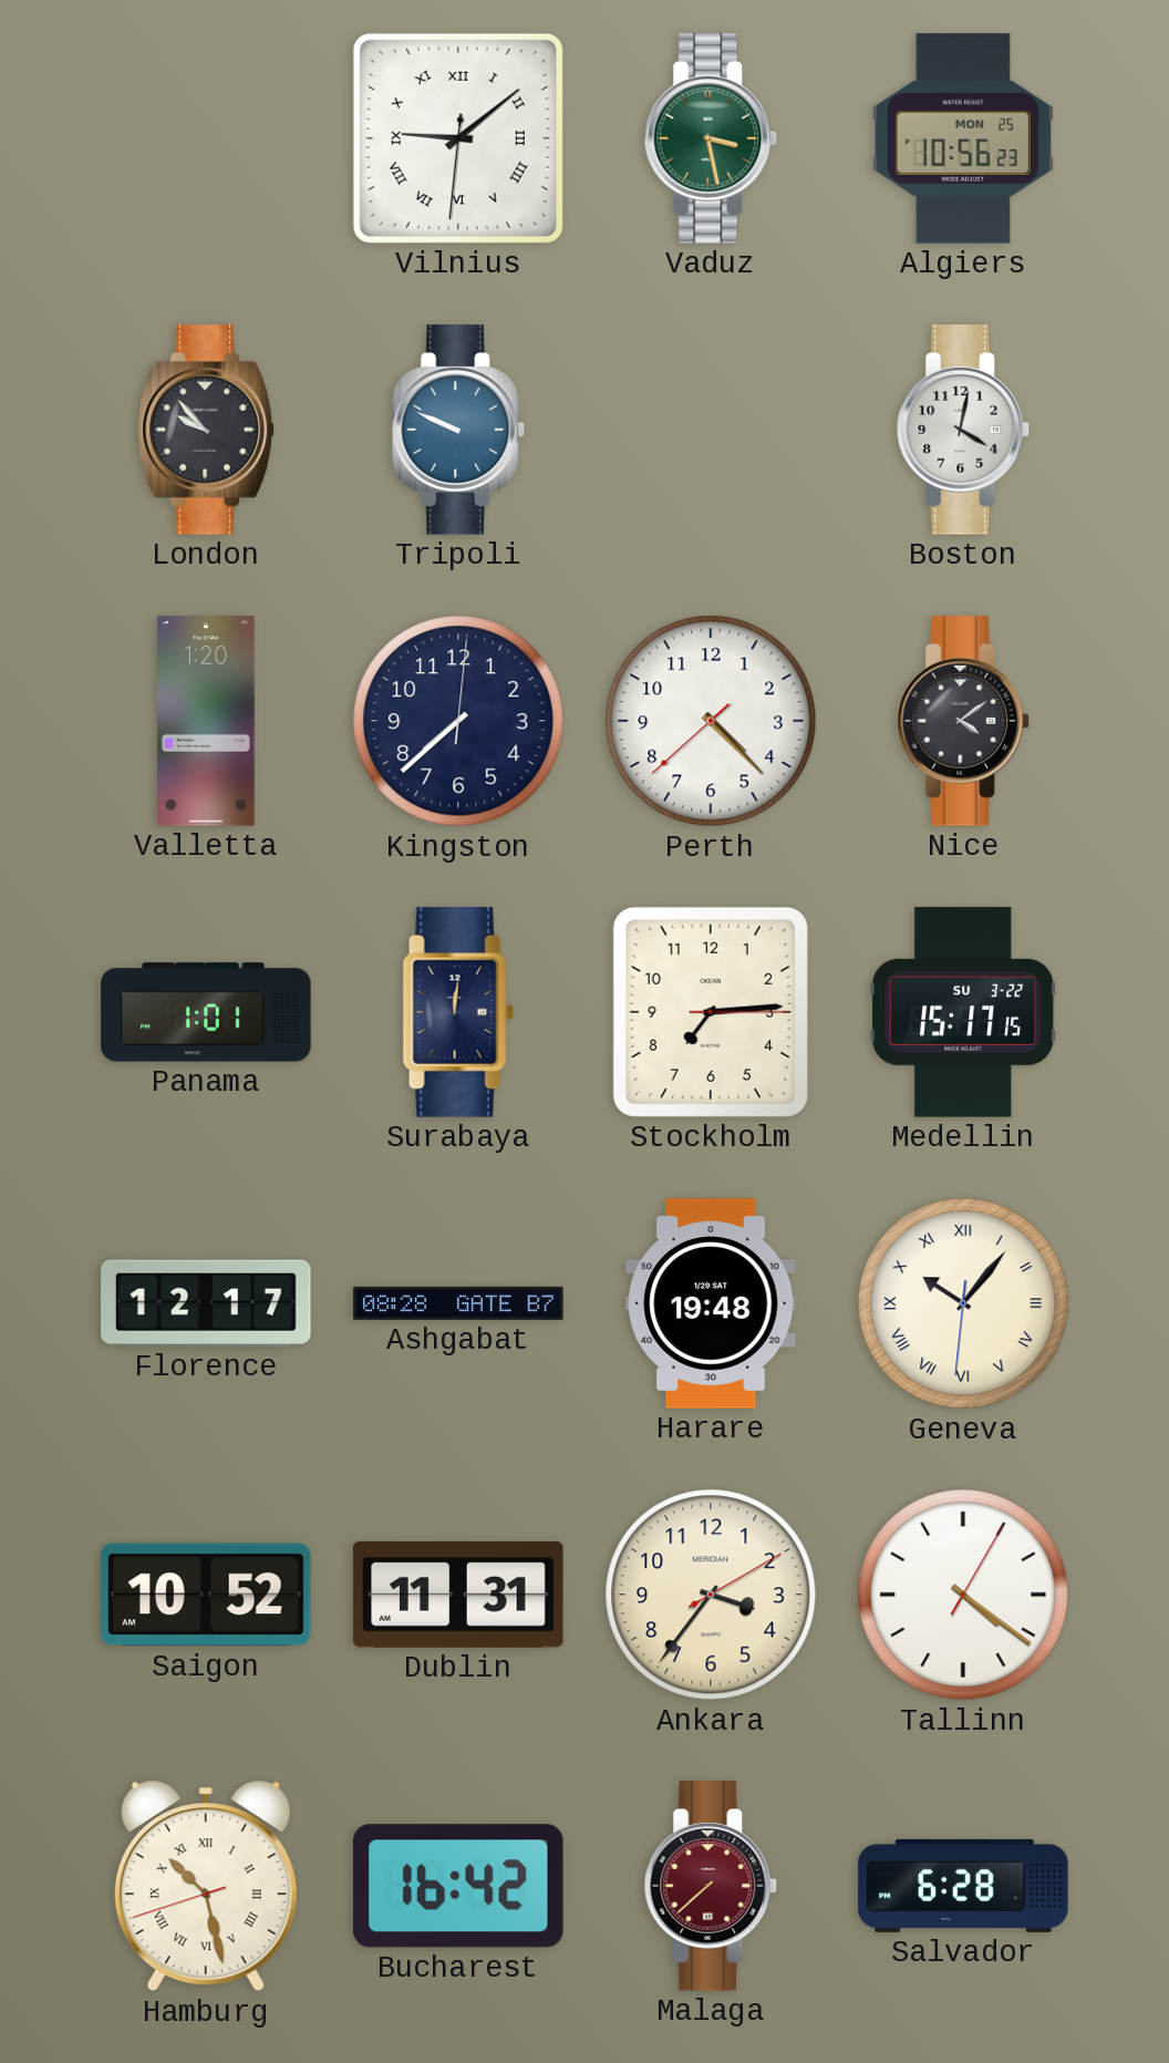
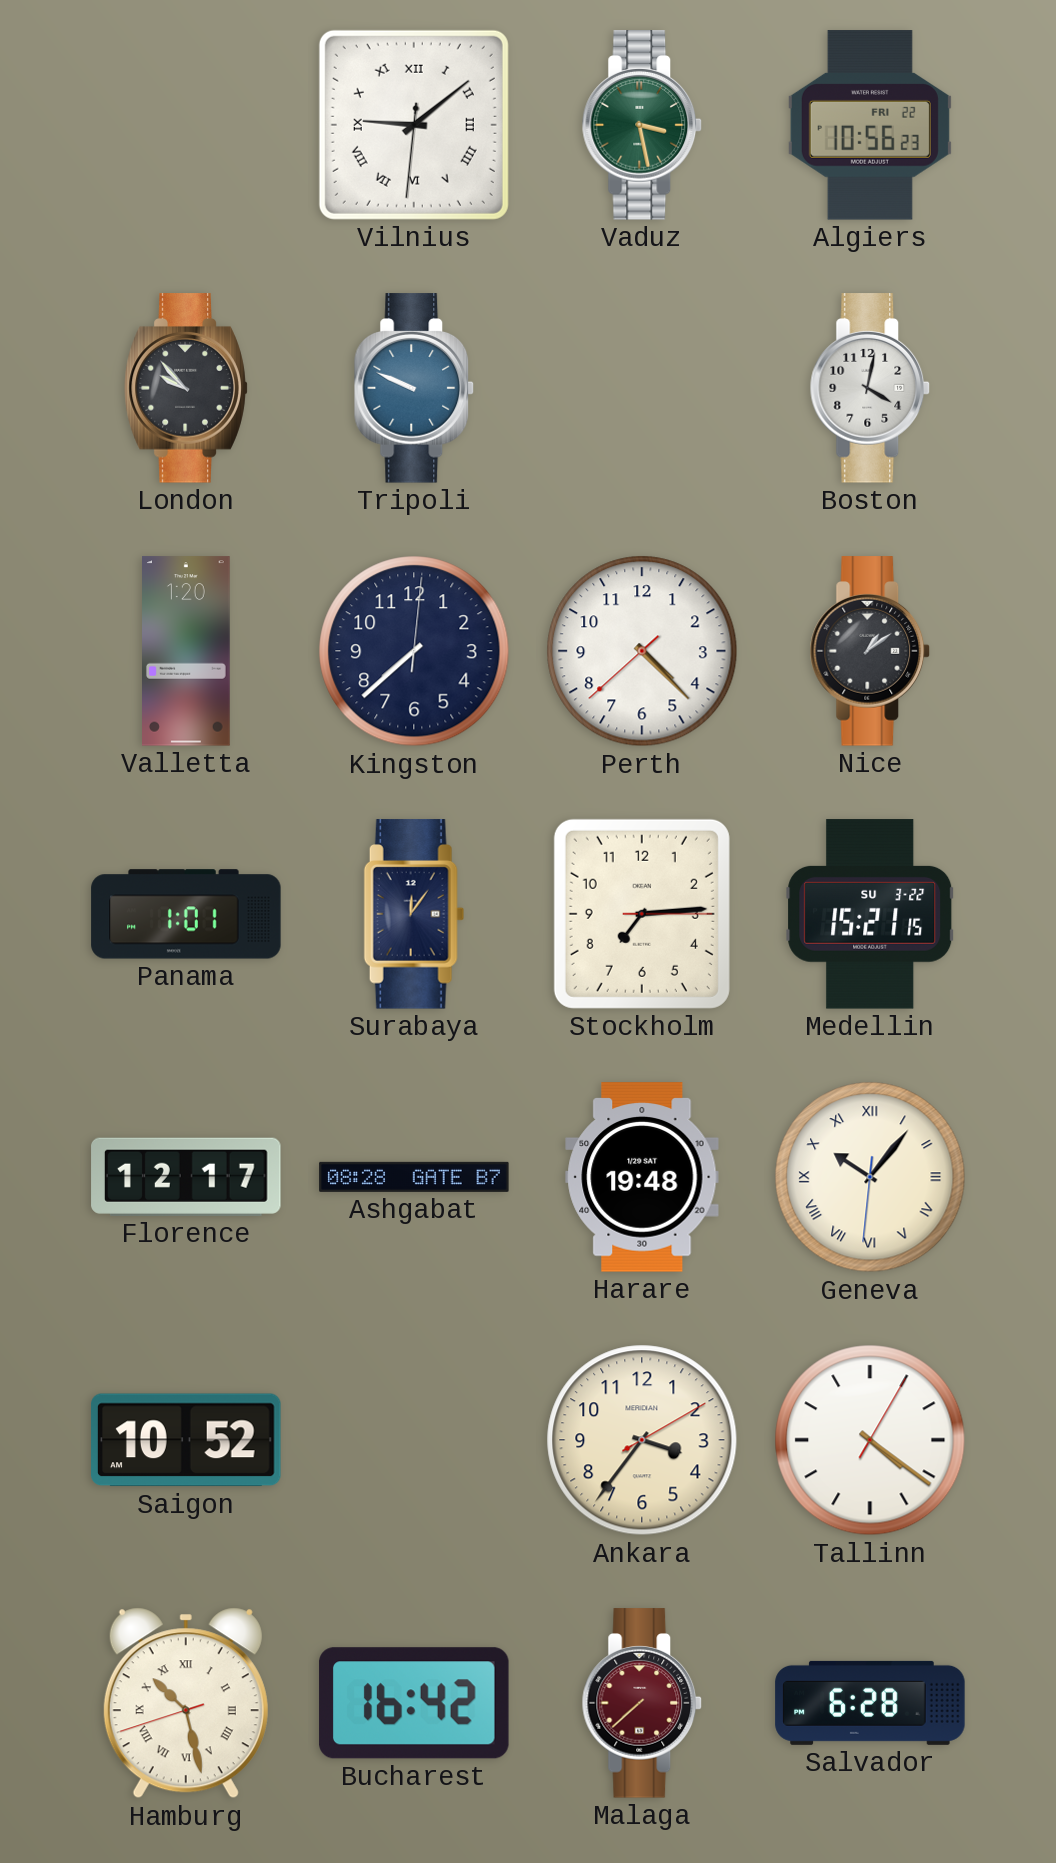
Algiers date: MON 25 -> FRI 22
Nice: 4:09 -> 1:09
Surabaya: 12:01 -> 12:06
Medellin: 15:17 -> 15:21
Dublin: 11:31 -> none
